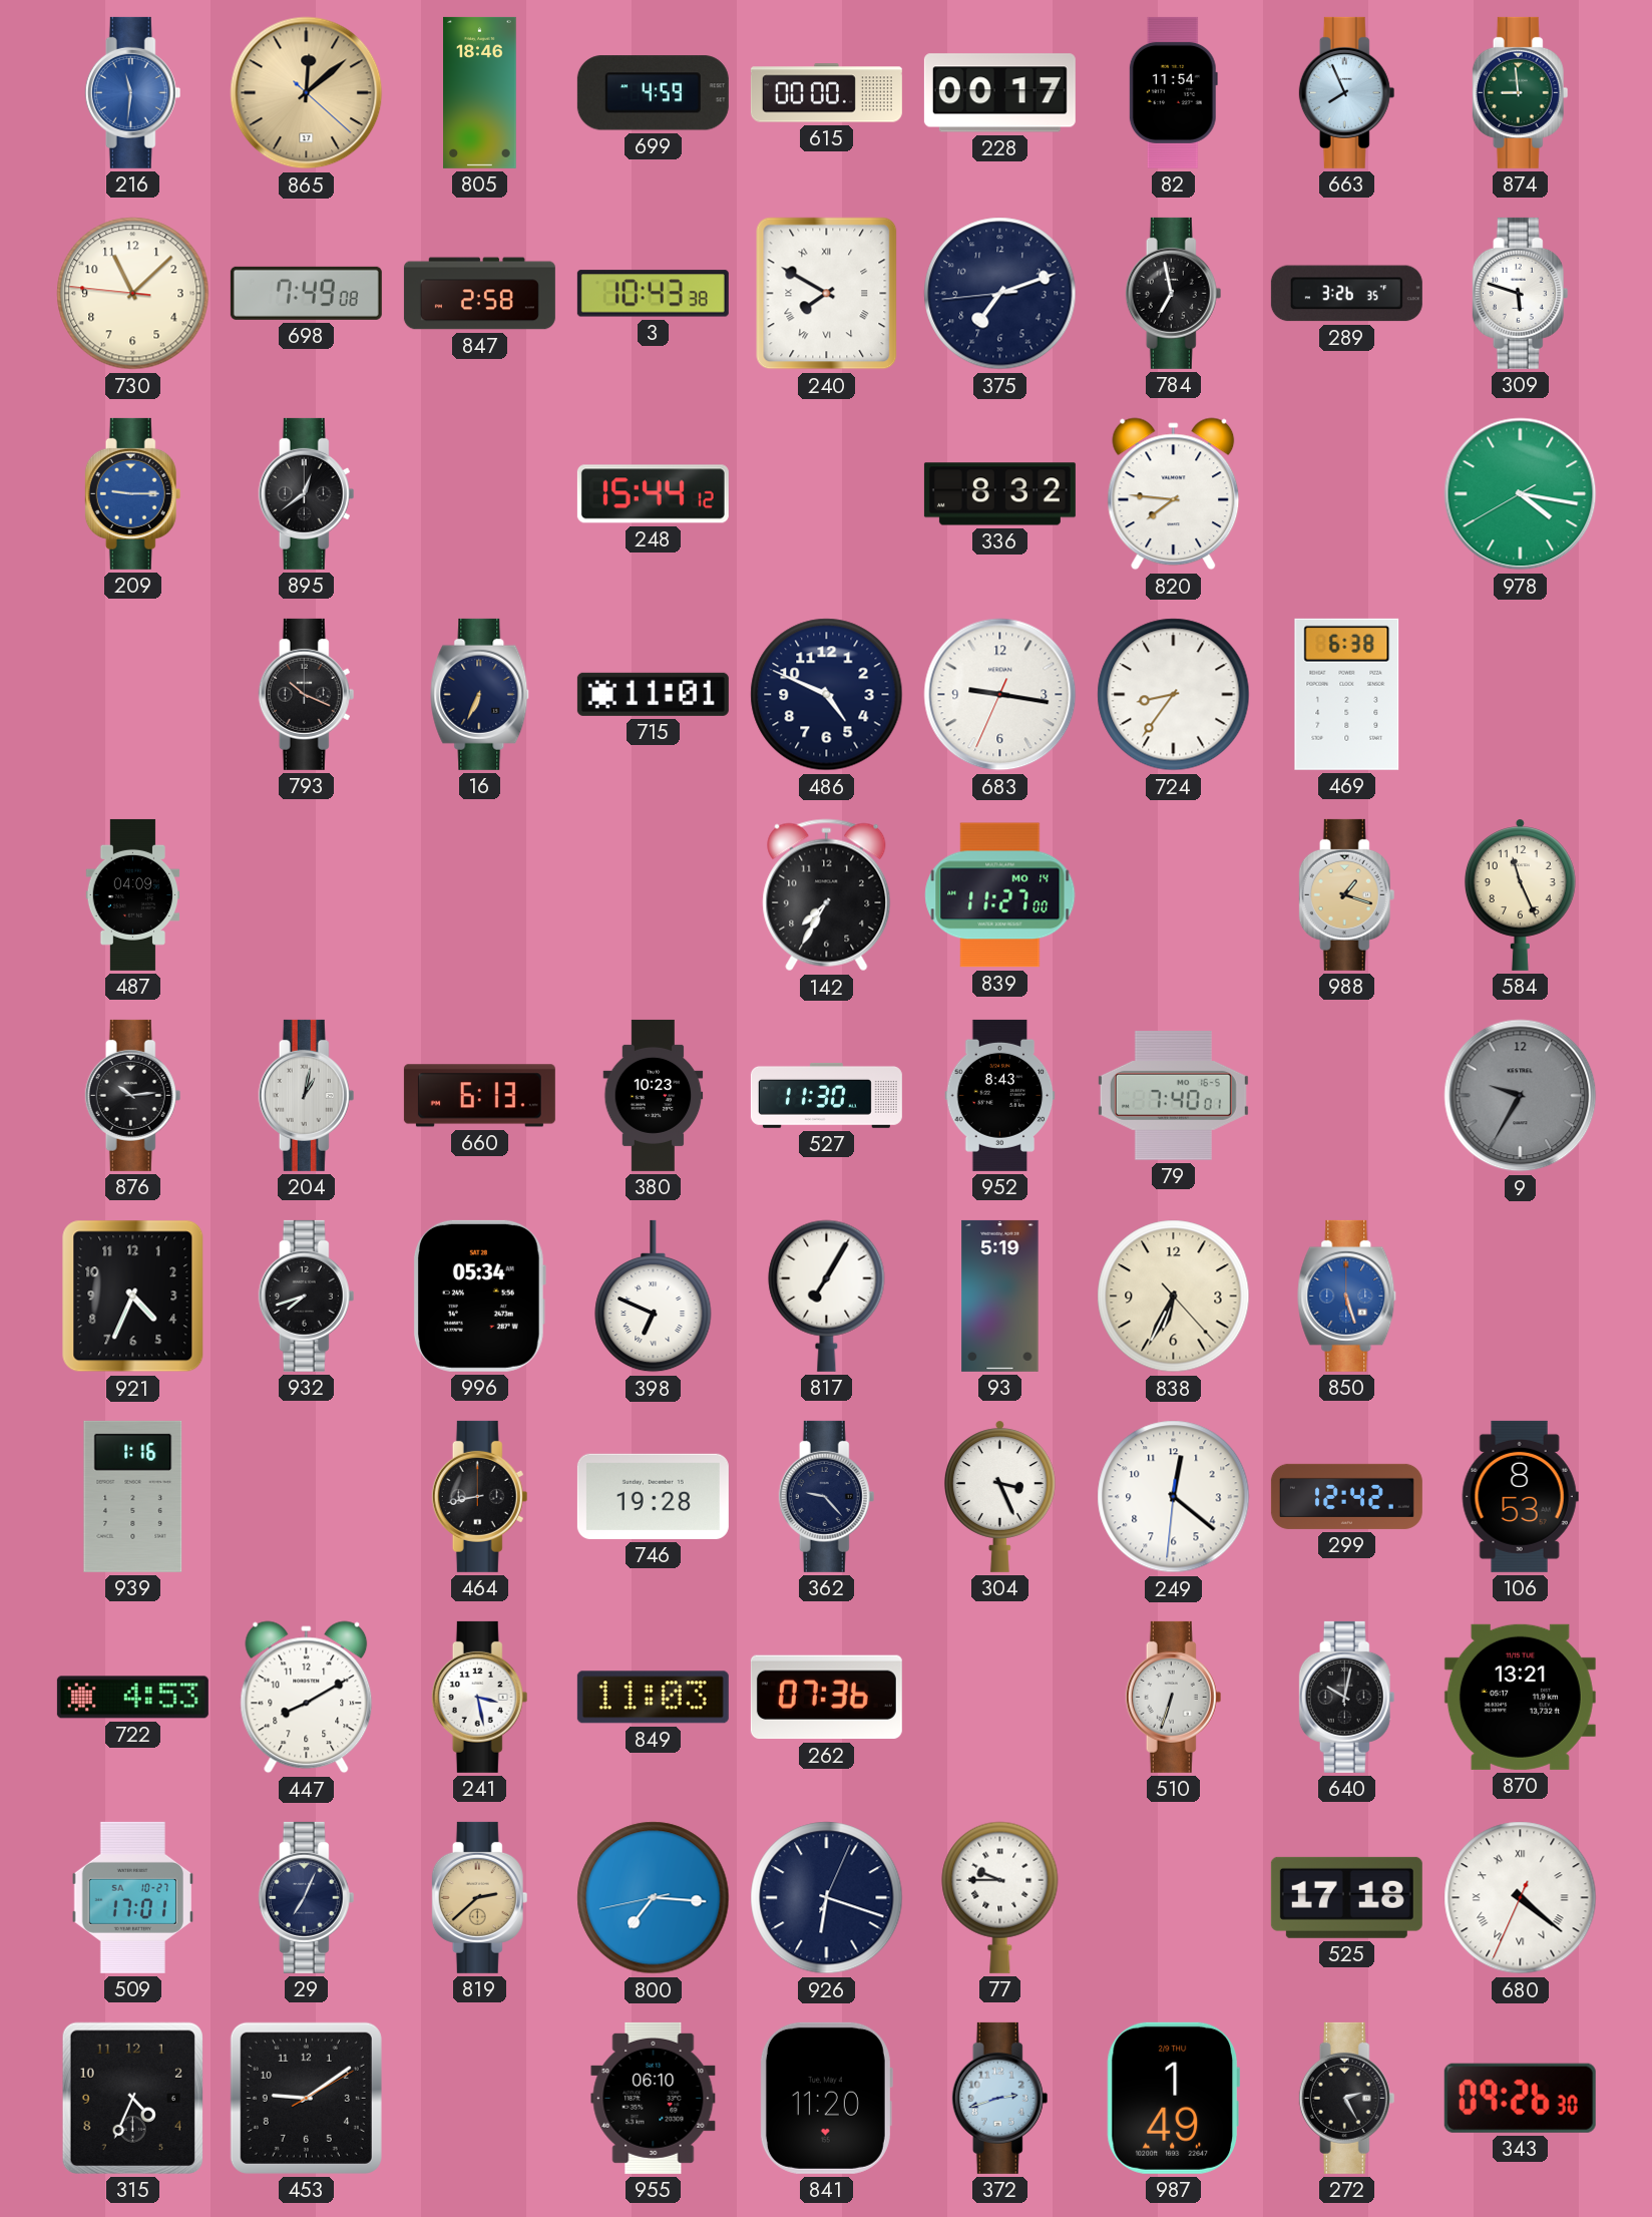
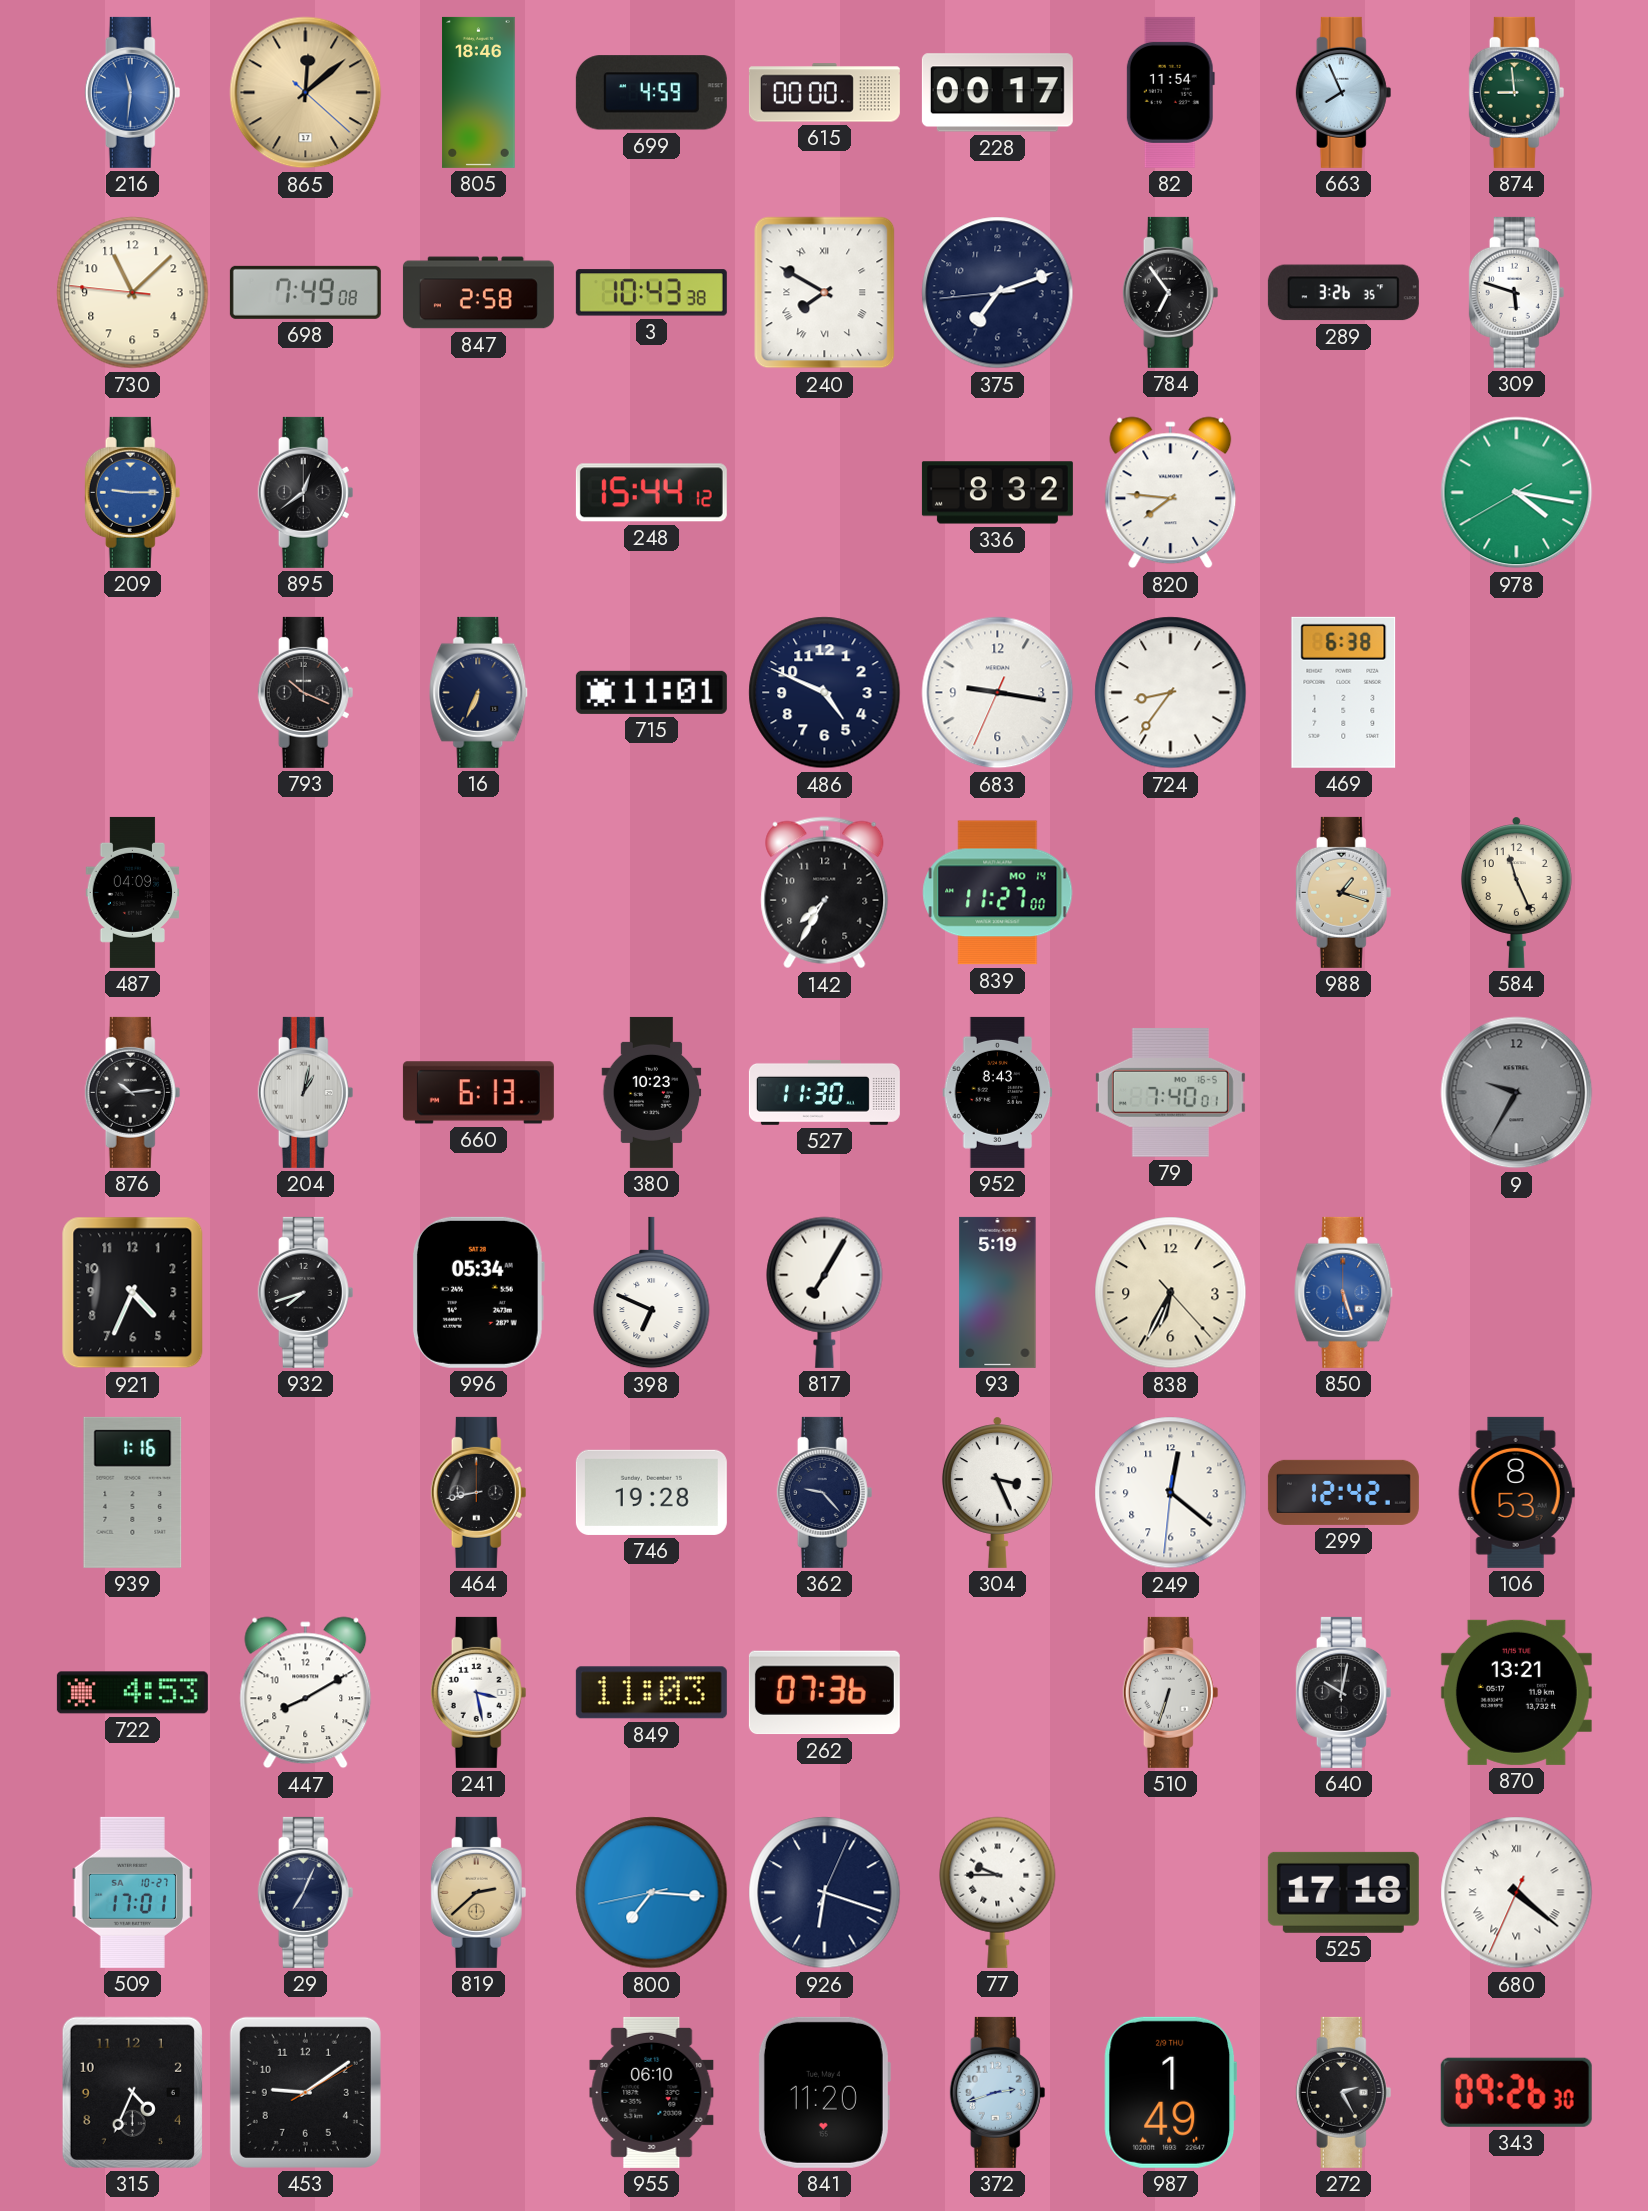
784: 6:58 -> 6:54
